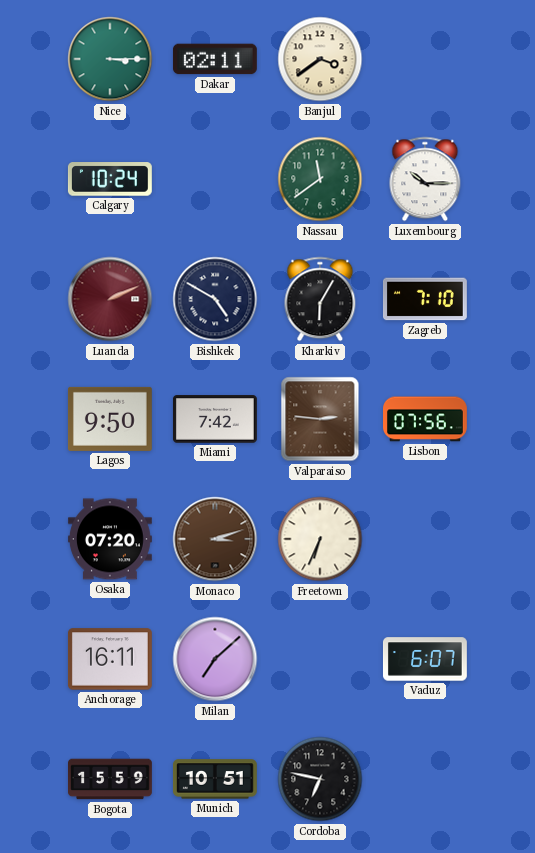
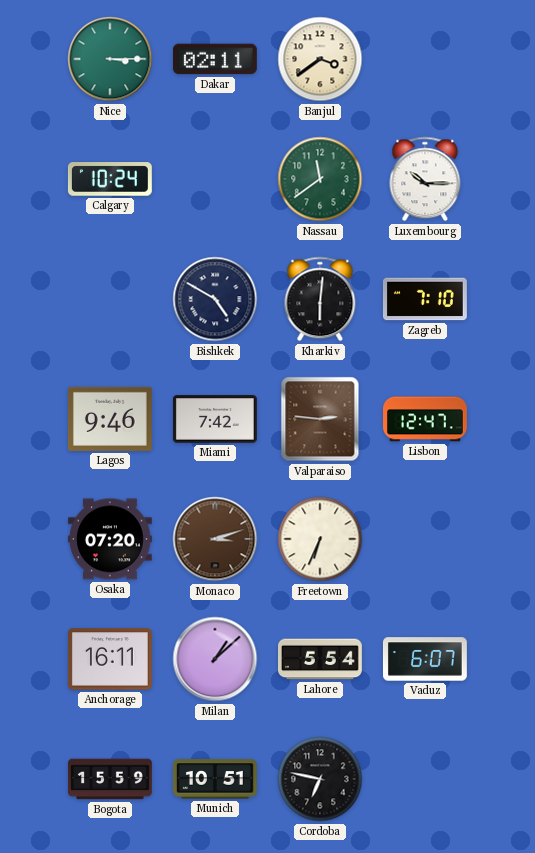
Luanda: 2:11 -> none
Kharkiv: 6:05 -> 6:01
Lagos: 9:50 -> 9:46
Lisbon: 07:56 -> 12:47
Milan: 7:08 -> 1:08
Lahore: none -> 5:54
